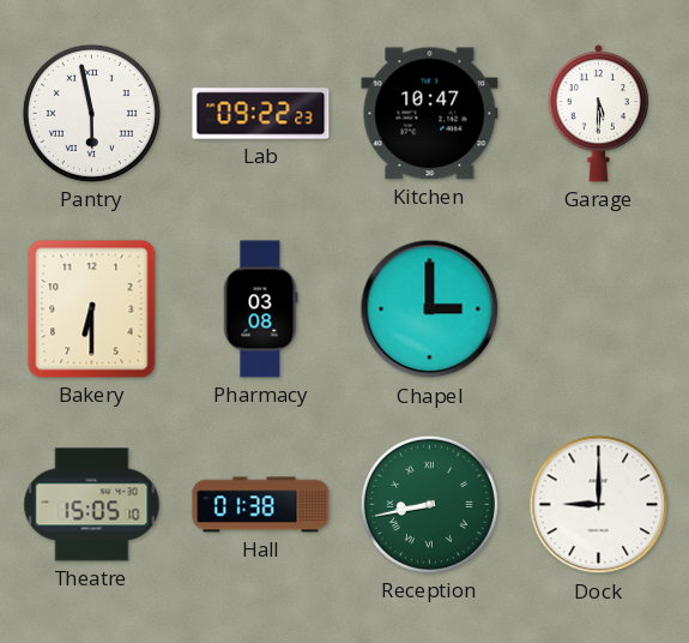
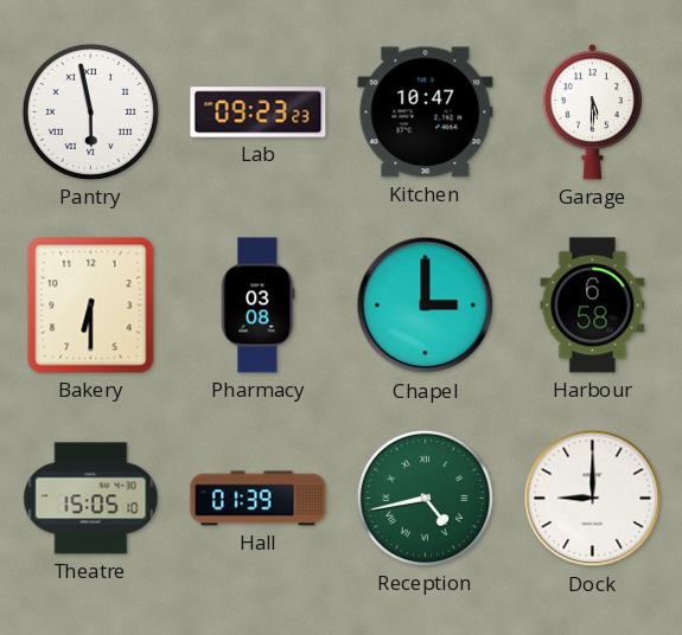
Lab: 09:22 -> 09:23
Harbour: none -> 6:58
Hall: 01:38 -> 01:39
Reception: 8:43 -> 4:43
